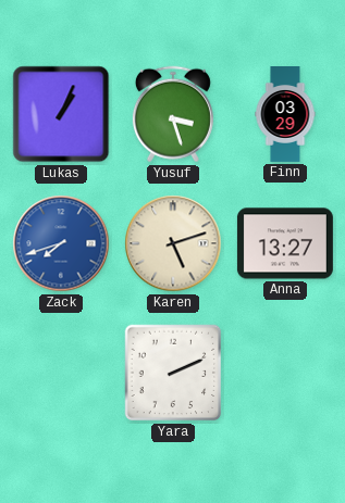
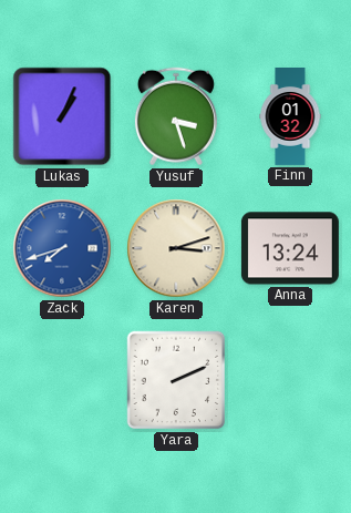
Finn: 03:29 -> 01:32
Karen: 5:12 -> 3:12
Anna: 13:27 -> 13:24
